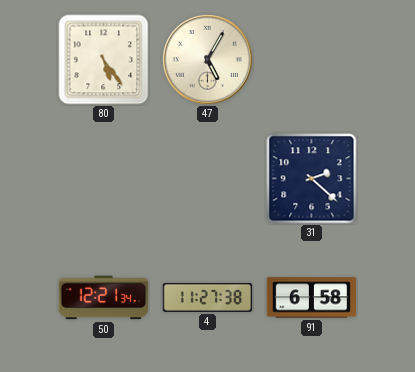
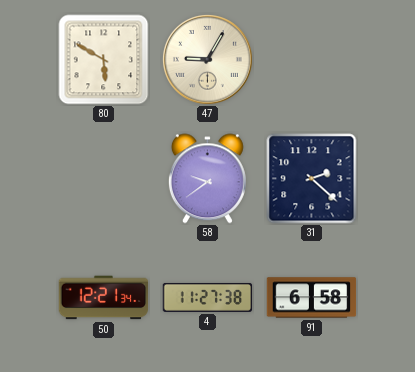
80: 5:24 -> 5:50
47: 5:05 -> 9:05
58: none -> 9:39
